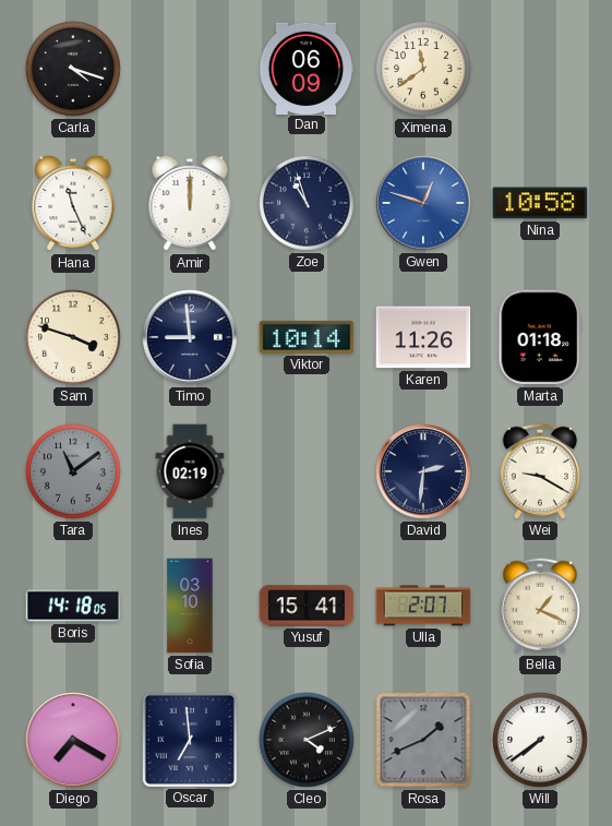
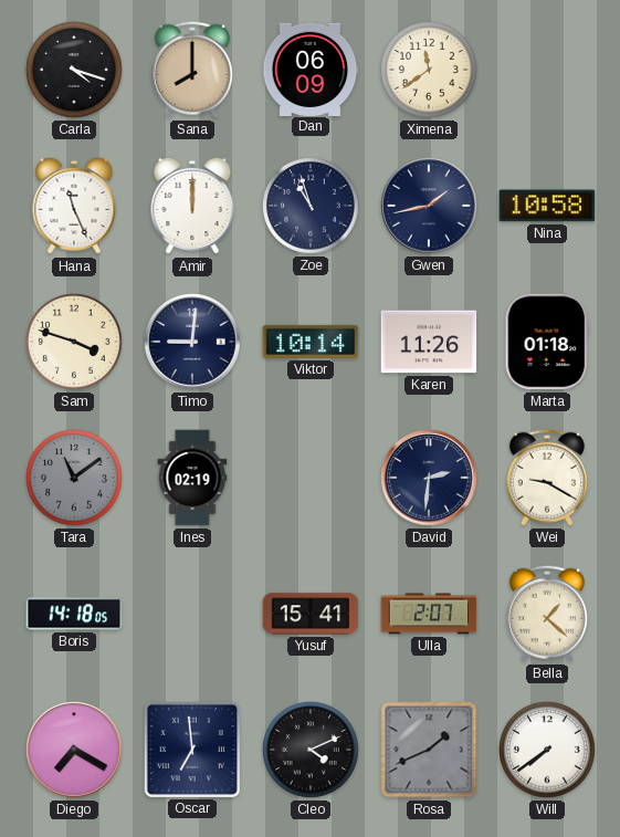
Sana: none -> 8:00
Gwen: 12:48 -> 1:43
Gwen dial: blue -> navy
Timo: 8:59 -> 9:01
Sofia: 03:10 -> none
Bella: 1:19 -> 1:22
